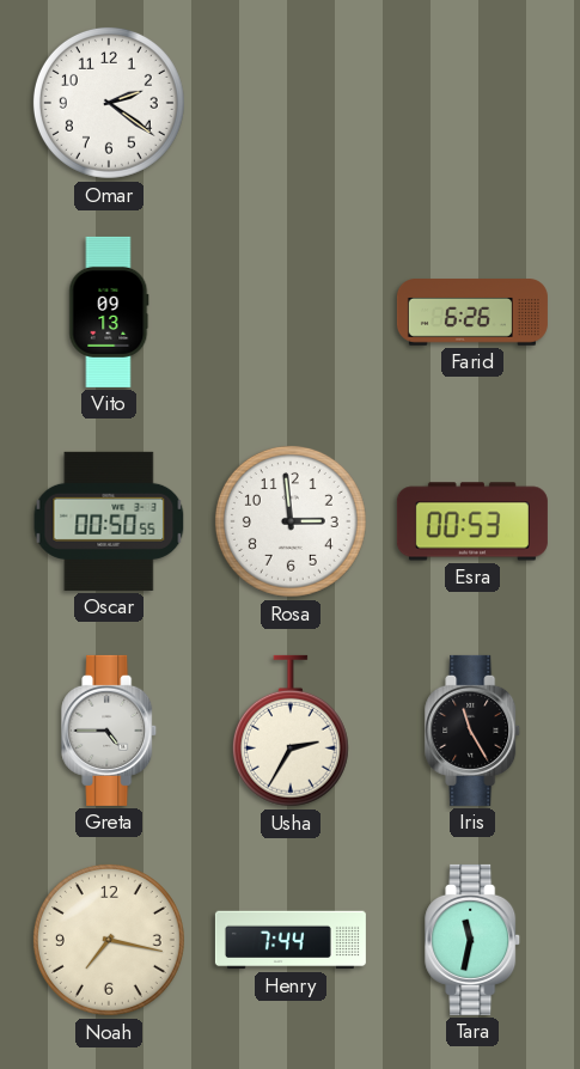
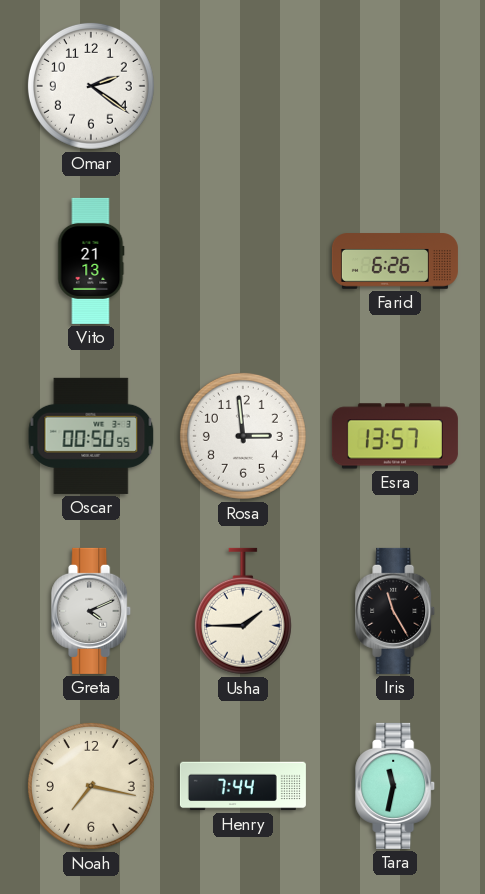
Vito: 09:13 -> 21:13
Esra: 00:53 -> 13:57
Greta: 4:45 -> 4:11
Usha: 2:35 -> 1:45
